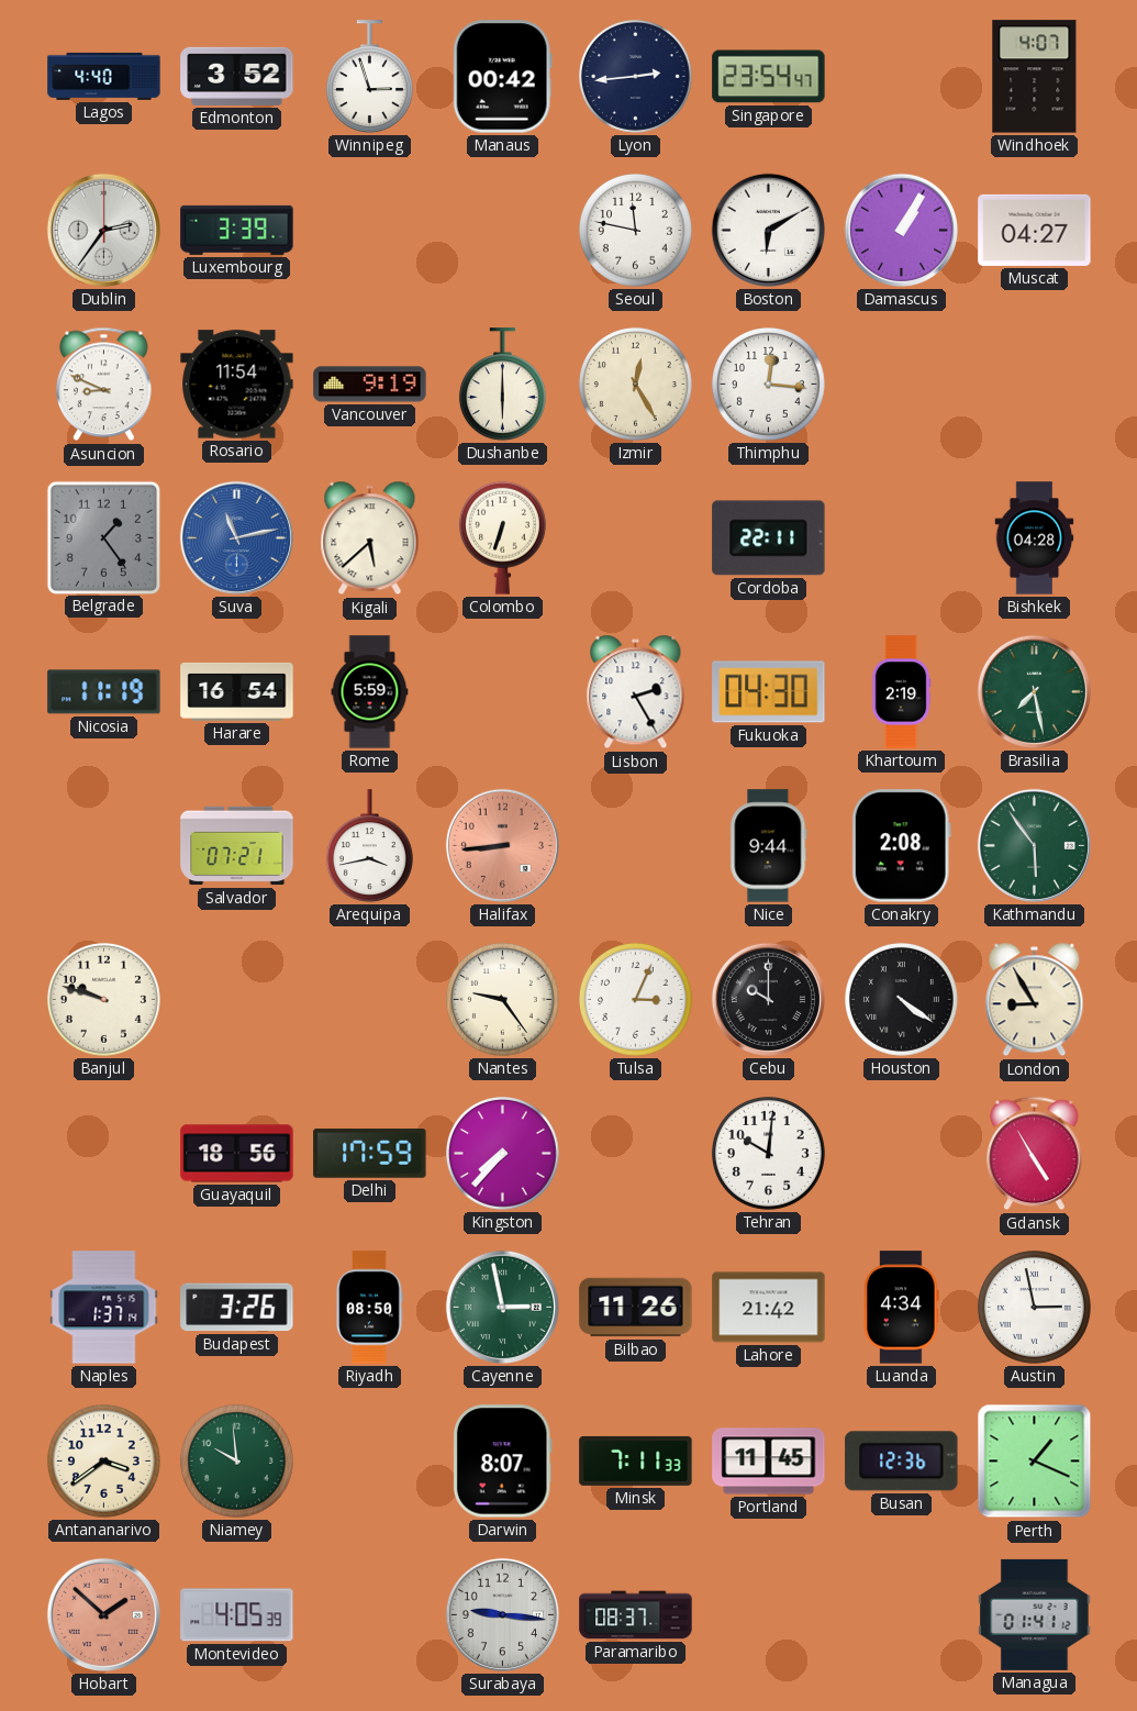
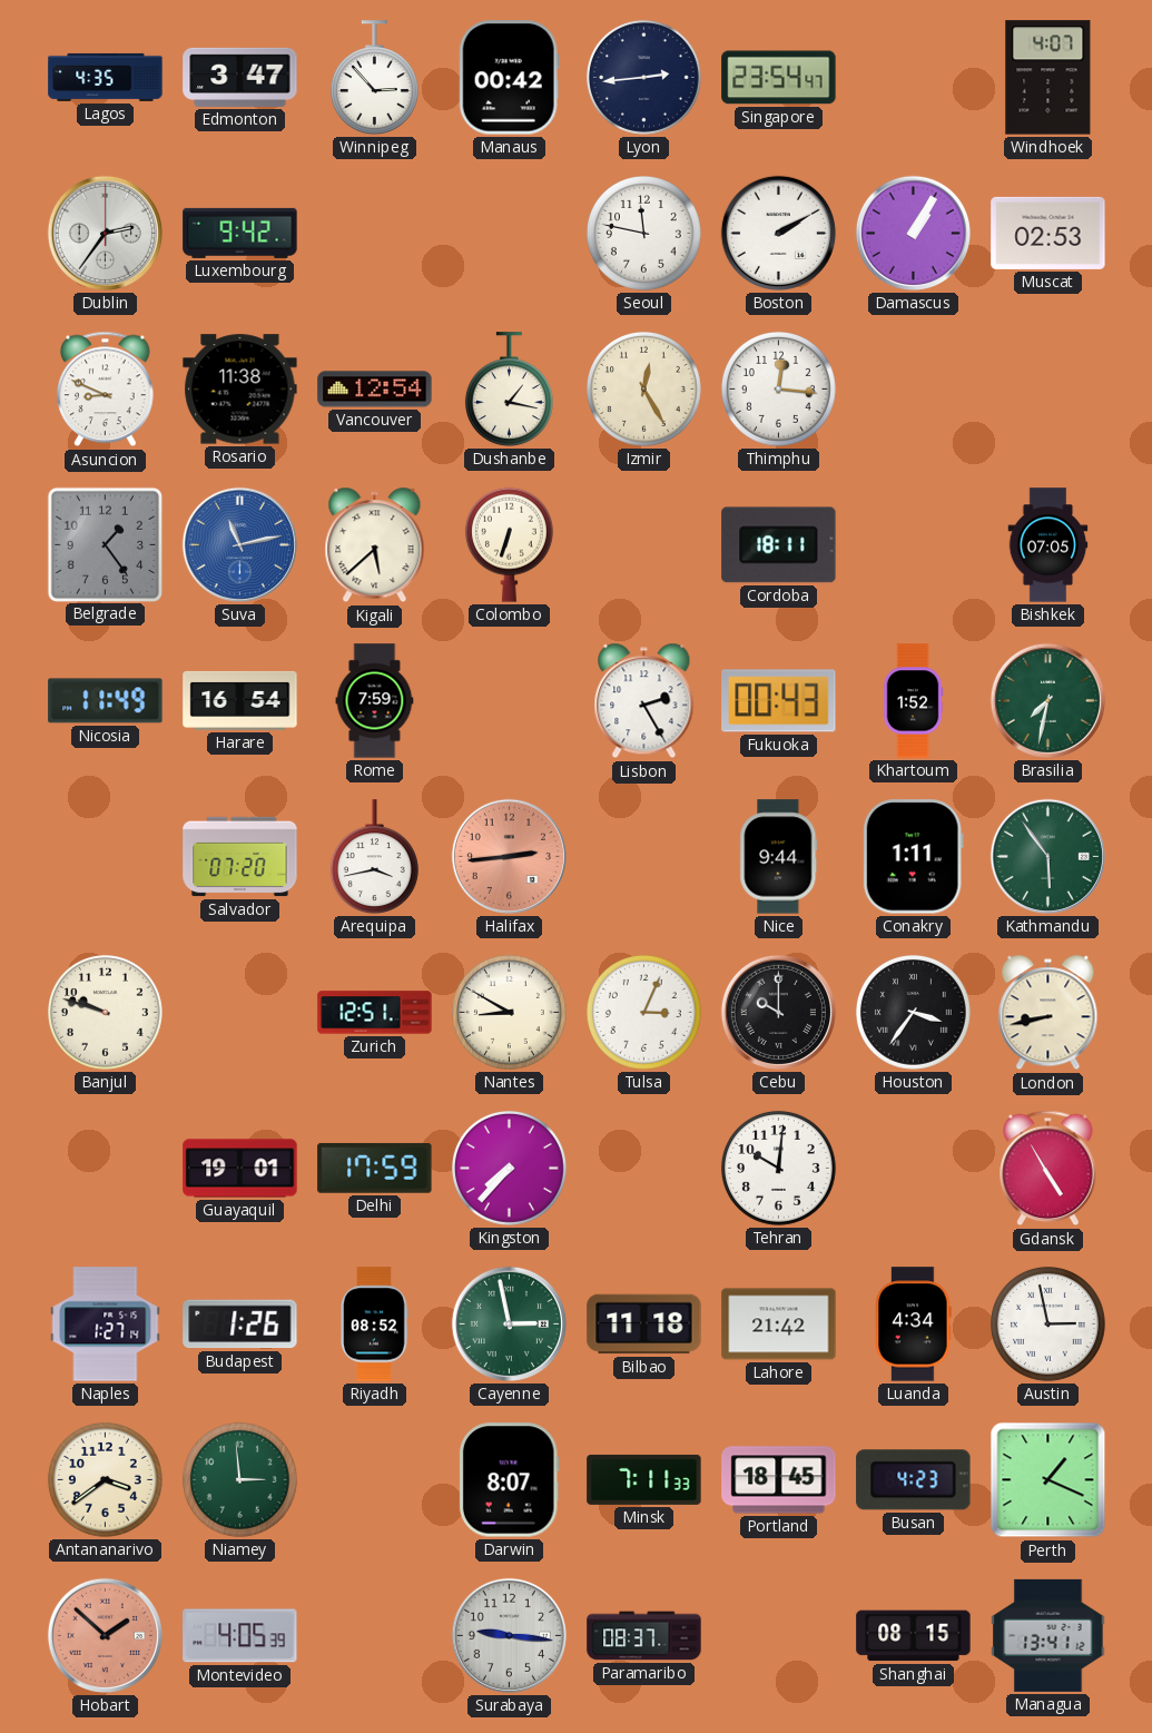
Lagos: 4:40 -> 4:35
Edmonton: 3:52 -> 3:47
Winnipeg: 2:57 -> 2:53
Luxembourg: 3:39 -> 9:42
Boston: 6:10 -> 2:10
Muscat: 04:27 -> 02:53
Rosario: 11:54 -> 11:38
Vancouver: 9:19 -> 12:54
Dushanbe: 6:00 -> 1:17
Cordoba: 22:11 -> 18:11
Bishkek: 04:28 -> 07:05
Nicosia: 11:19 -> 11:49
Rome: 5:59 -> 7:59
Fukuoka: 04:30 -> 00:43
Khartoum: 2:19 -> 1:52
Brasilia: 7:28 -> 7:32
Salvador: 07:21 -> 07:20
Halifax: 8:44 -> 2:44
Conakry: 2:08 -> 1:11
Zurich: none -> 12:51
Nantes: 9:24 -> 8:50
Houston: 4:21 -> 3:36
London: 8:55 -> 8:43
Guayaquil: 18:56 -> 19:01
Naples: 1:37 -> 1:27
Budapest: 3:26 -> 1:26
Riyadh: 08:50 -> 08:52
Bilbao: 11:26 -> 11:18
Niamey: 9:59 -> 2:59
Portland: 11:45 -> 18:45
Busan: 12:36 -> 4:23
Shanghai: none -> 08:15
Managua: 01:41 -> 13:41
